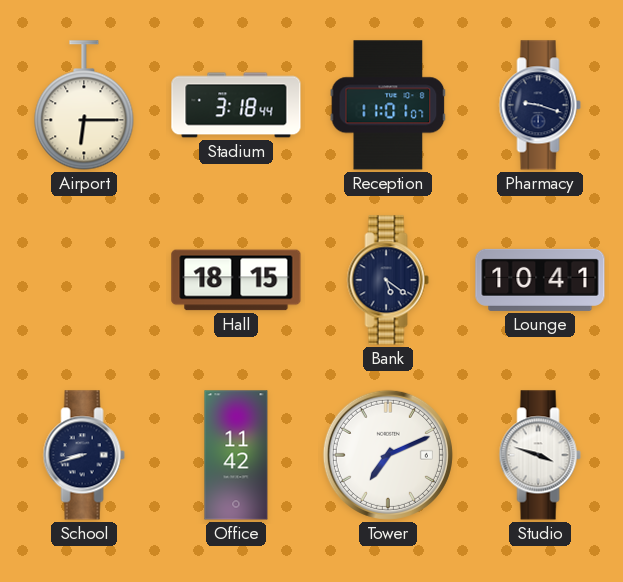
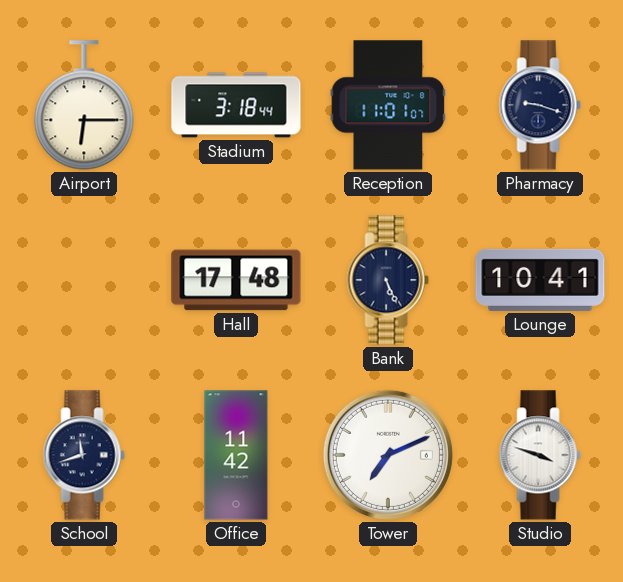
Hall: 18:15 -> 17:48
Bank: 5:21 -> 5:26
School: 8:42 -> 11:42
